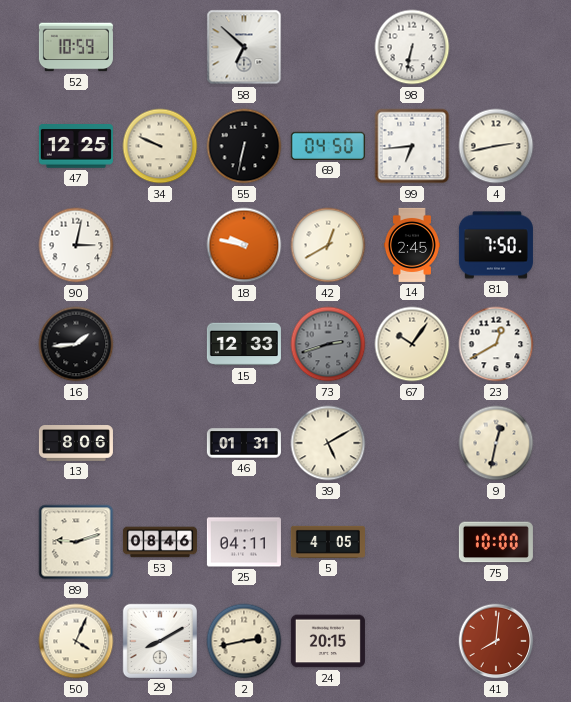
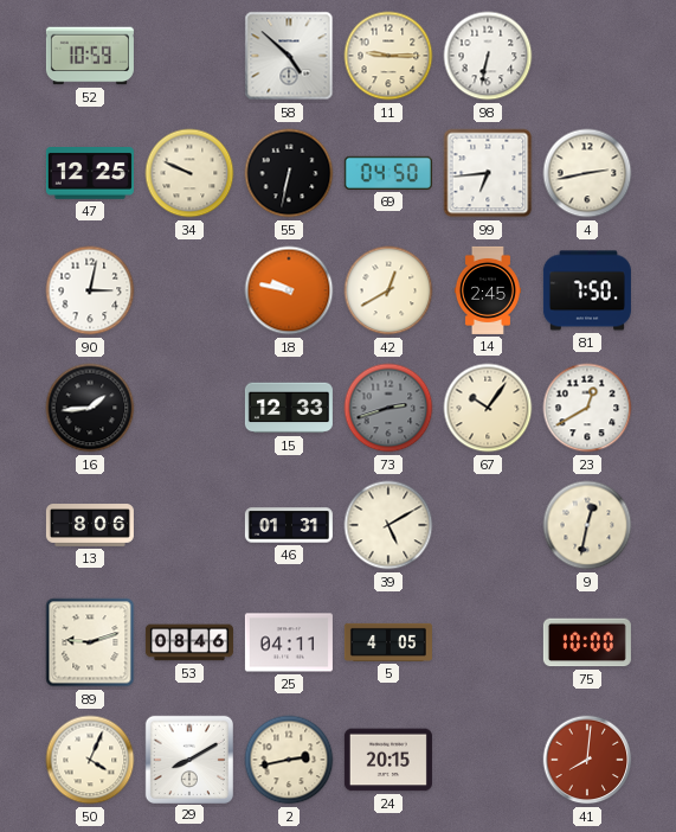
58: 6:52 -> 4:52
11: none -> 9:15
